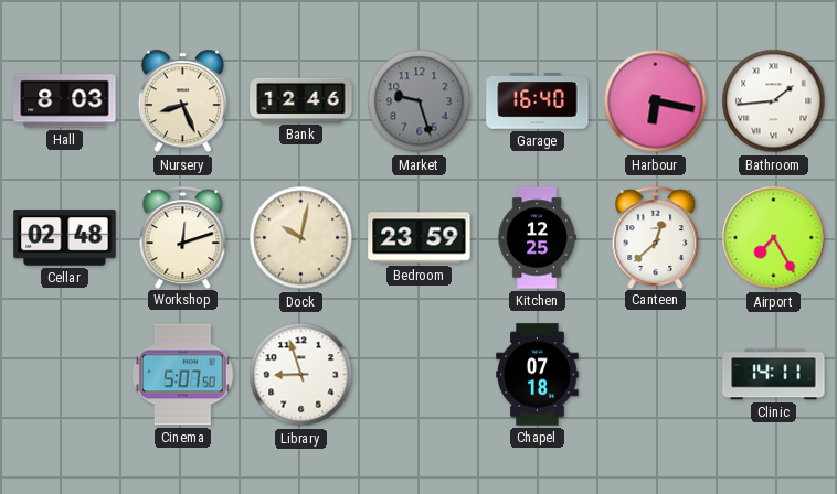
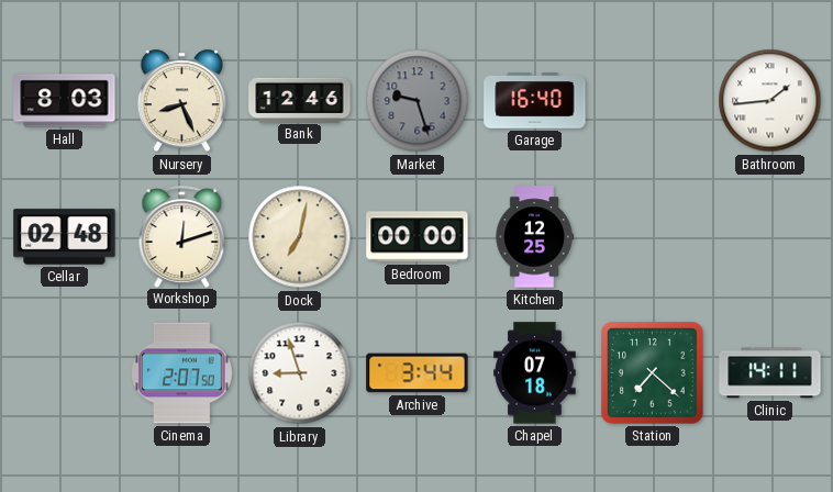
Harbour: 6:17 -> none
Dock: 10:02 -> 7:02
Bedroom: 23:59 -> 00:00
Canteen: 12:38 -> none
Airport: 7:25 -> none
Cinema: 5:07 -> 2:07
Archive: none -> 3:44
Station: none -> 7:22
